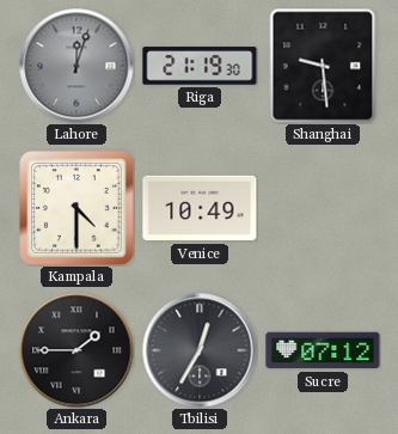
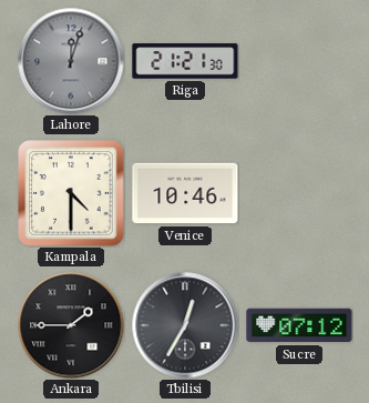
Riga: 21:19 -> 21:21
Shanghai: 9:29 -> none
Venice: 10:49 -> 10:46
